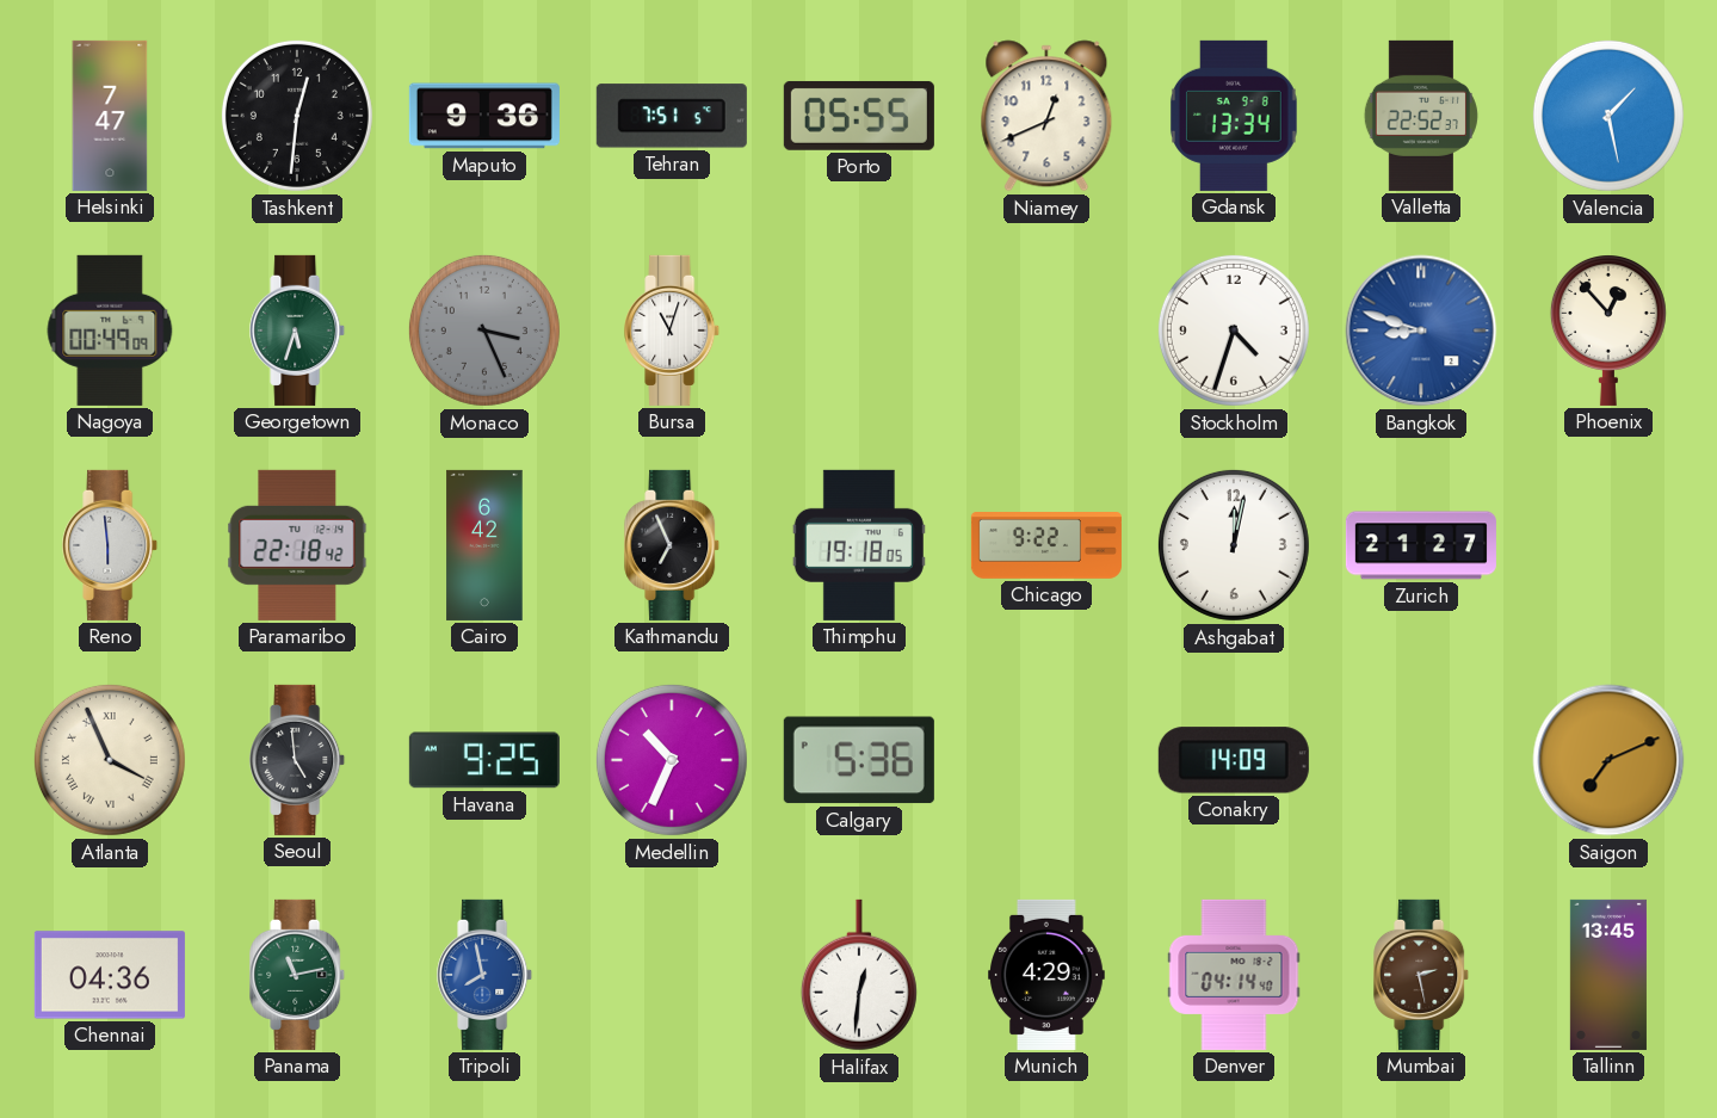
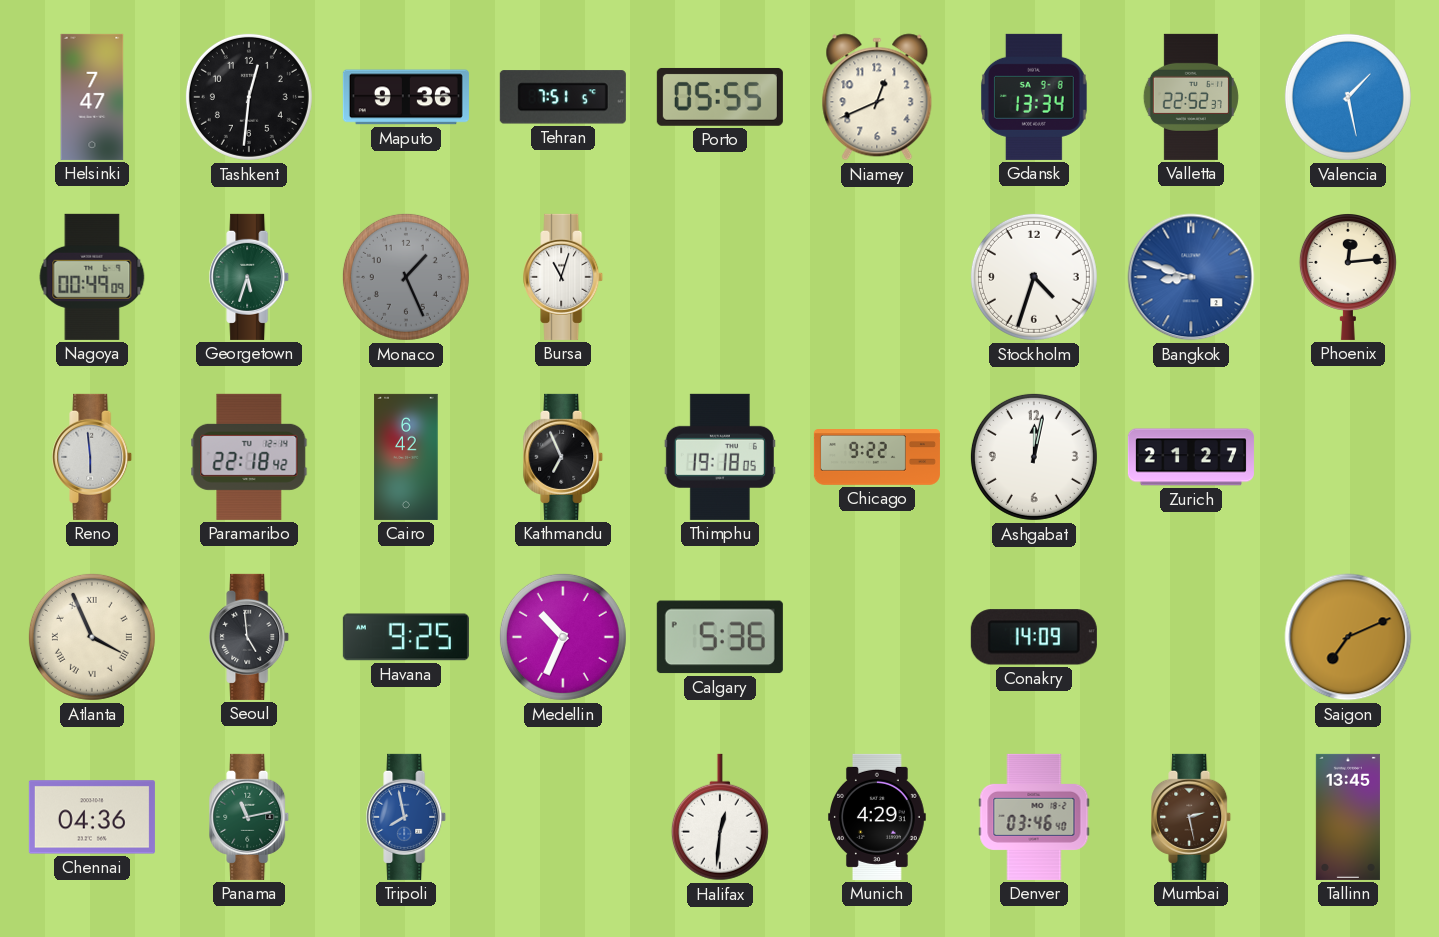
Monaco: 3:26 -> 1:26
Phoenix: 12:53 -> 12:14
Denver: 04:14 -> 03:46
